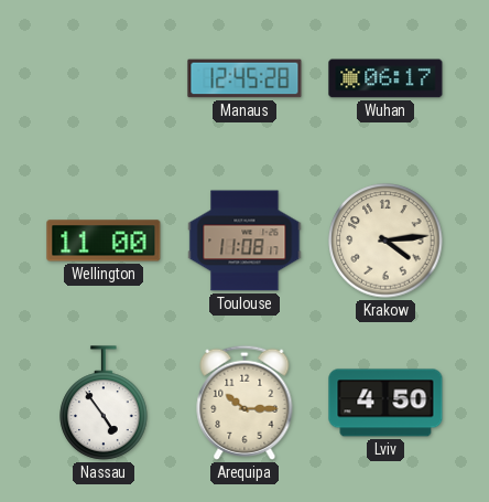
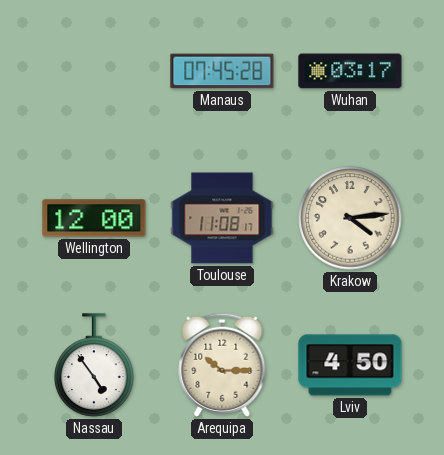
Manaus: 12:45 -> 07:45
Wuhan: 06:17 -> 03:17
Wellington: 11:00 -> 12:00
